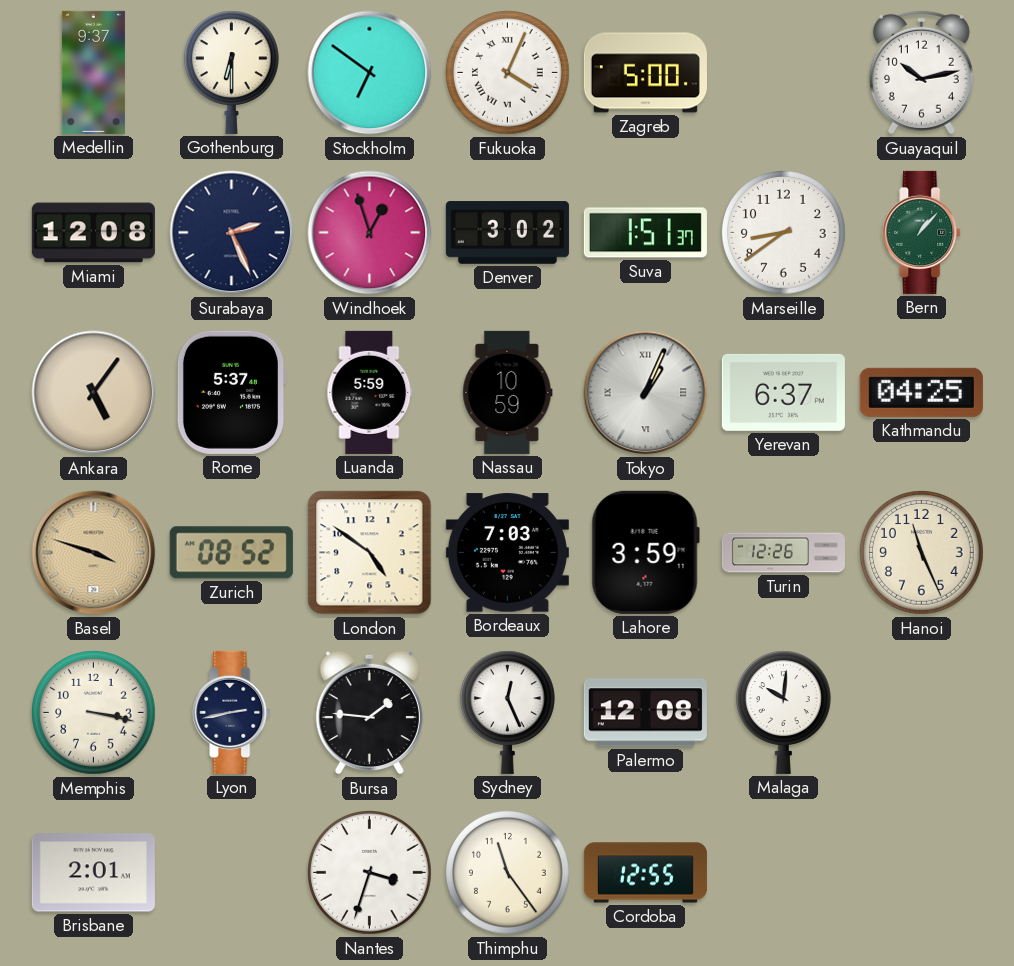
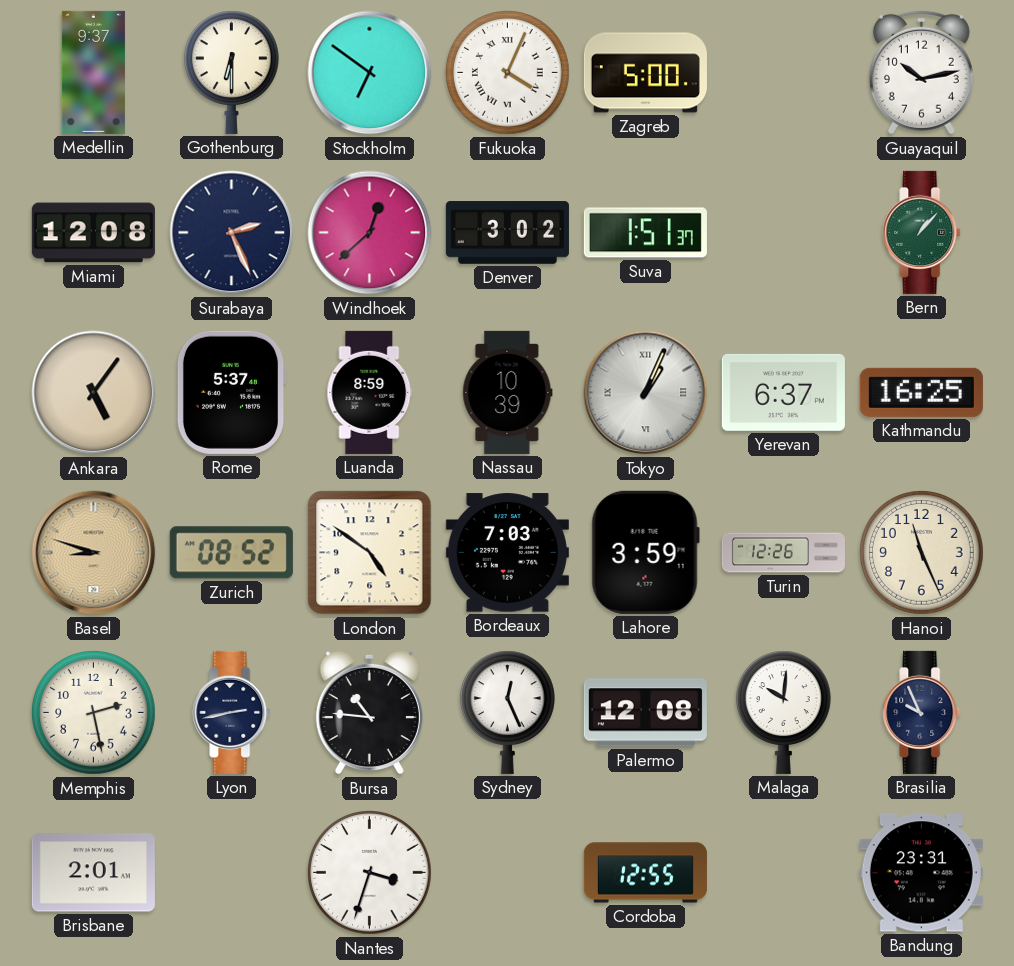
Windhoek: 12:57 -> 12:38
Marseille: 8:39 -> none
Luanda: 5:59 -> 8:59
Nassau: 10:59 -> 10:39
Kathmandu: 04:25 -> 16:25
Basel: 3:48 -> 8:48
Memphis: 3:17 -> 2:28
Bursa: 1:46 -> 10:46
Brasilia: none -> 9:56
Thimphu: 11:24 -> none
Bandung: none -> 23:31
